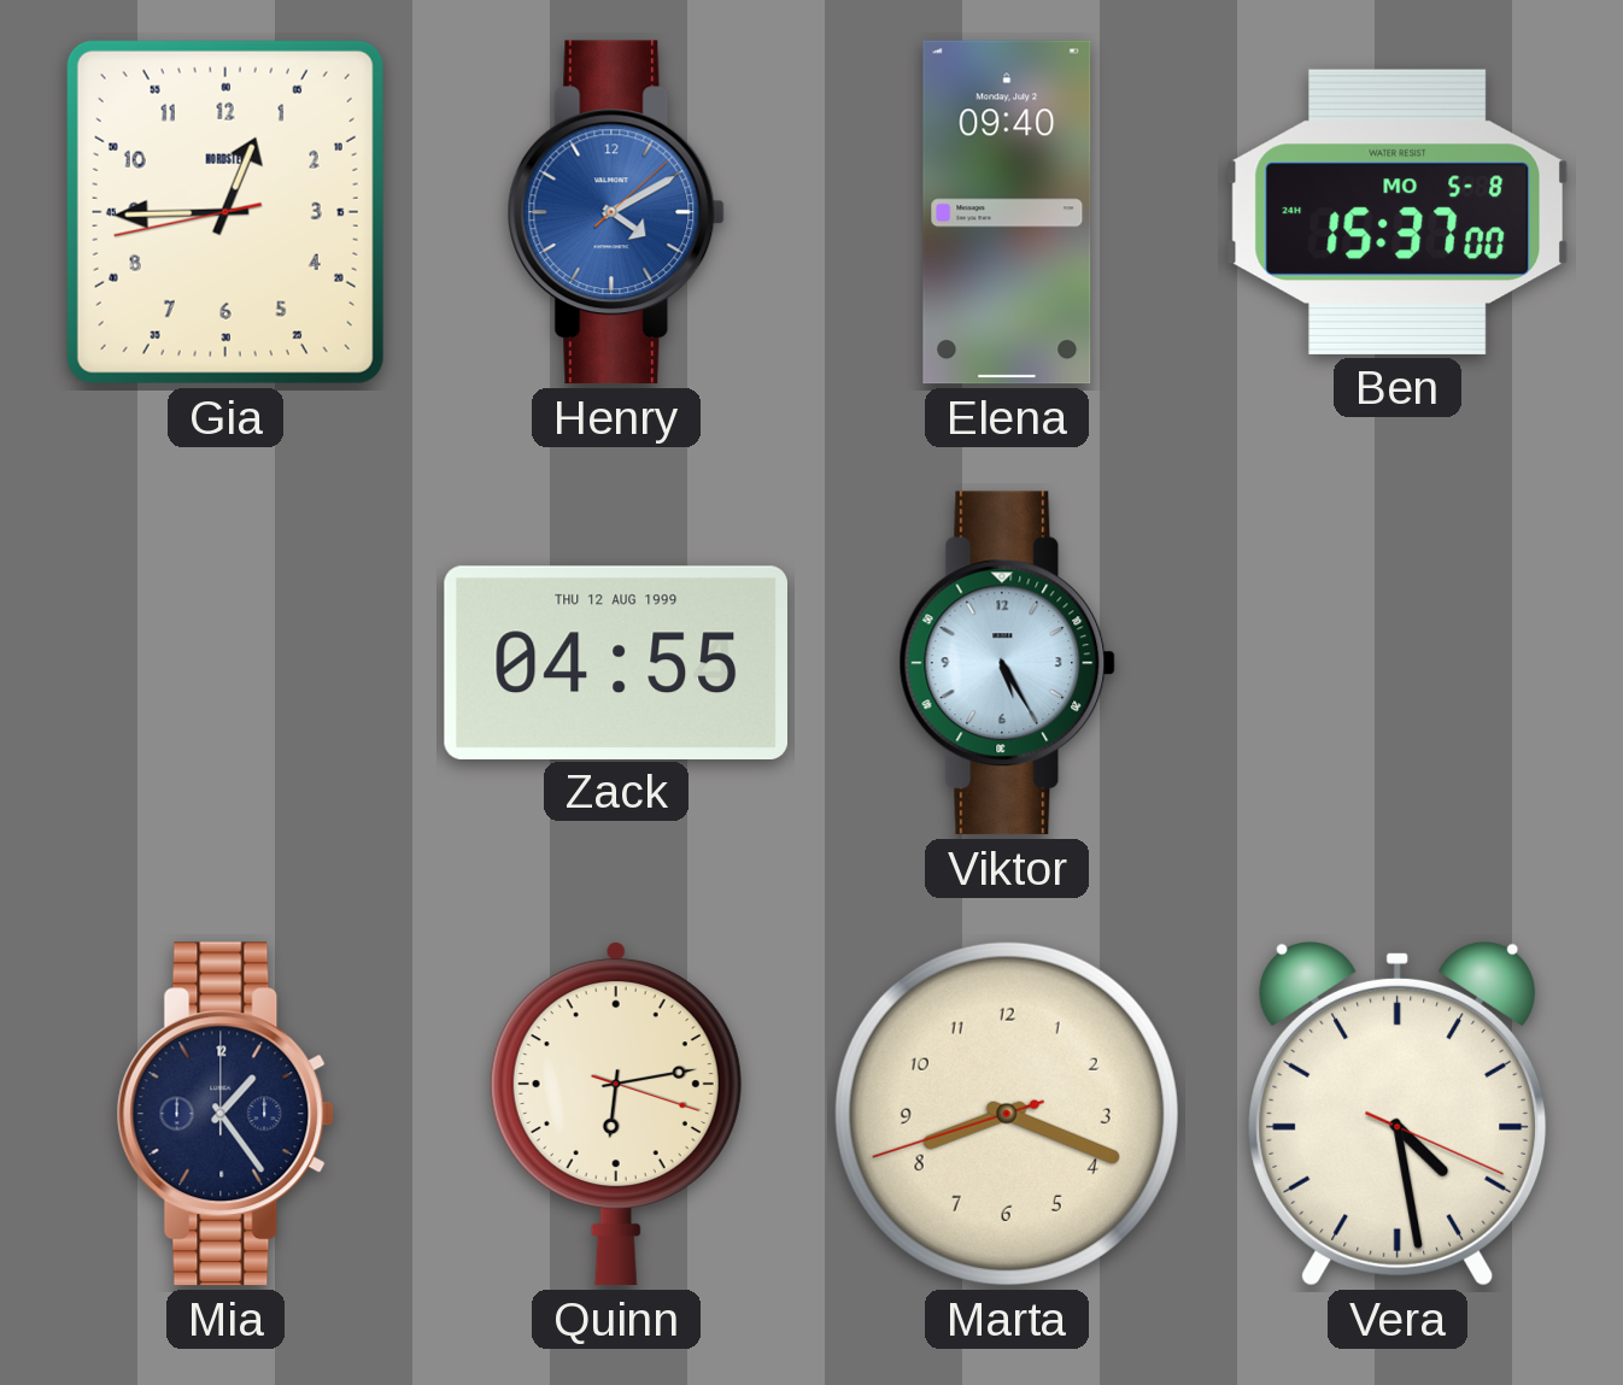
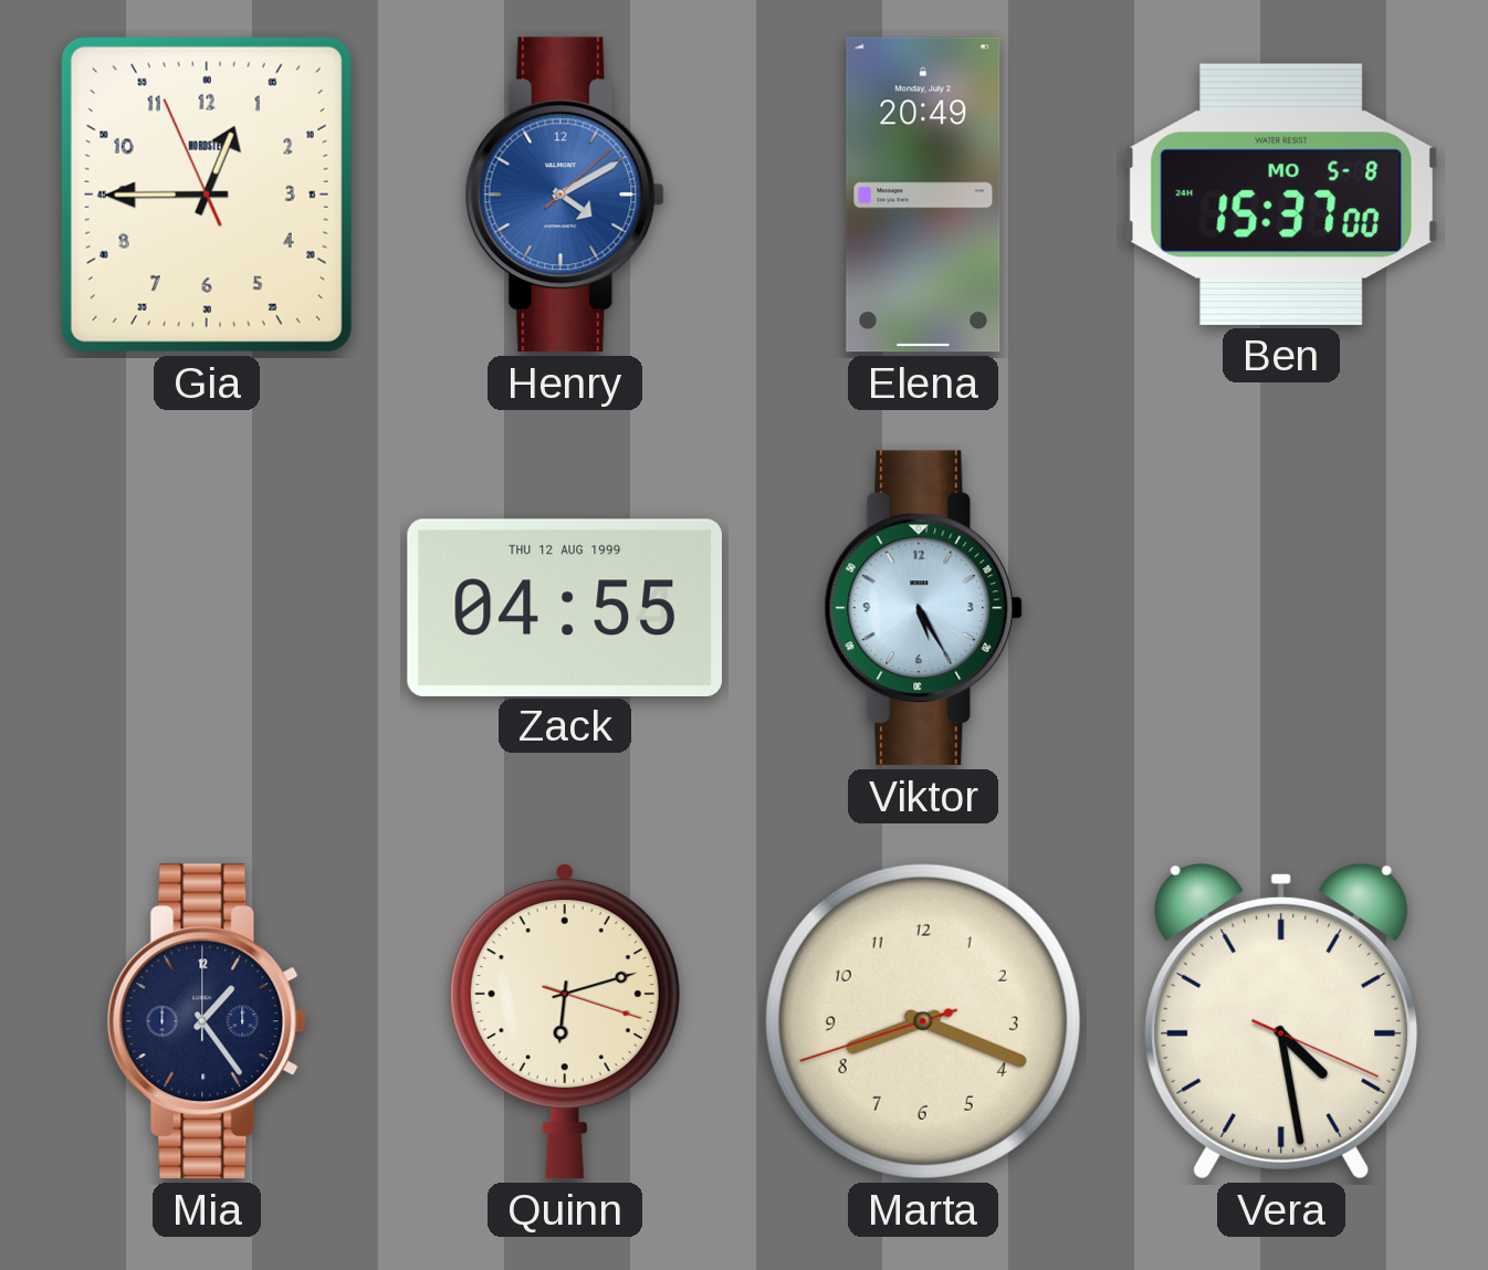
Gia: 12:44:43 -> 12:44:56
Elena: 09:40 -> 20:49
Quinn: 6:13 -> 6:12
